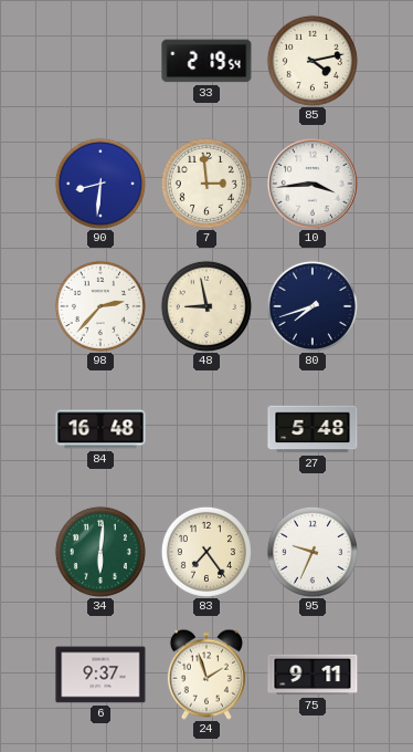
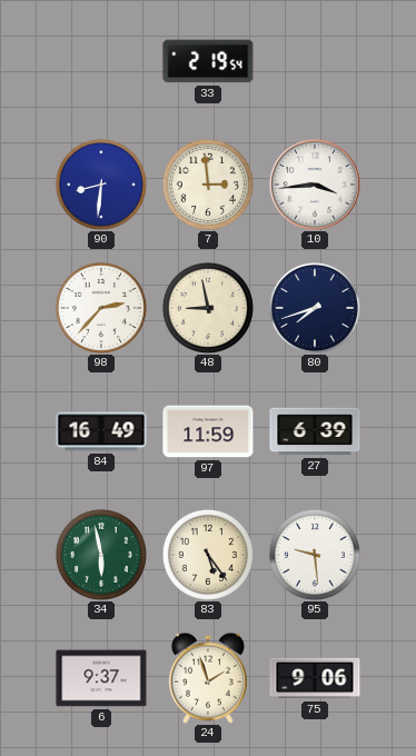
85: 4:13 -> none
84: 16:48 -> 16:49
97: none -> 11:59
27: 5:48 -> 6:39
34: 6:01 -> 5:58
83: 7:24 -> 5:24
95: 9:34 -> 9:29
75: 9:11 -> 9:06
